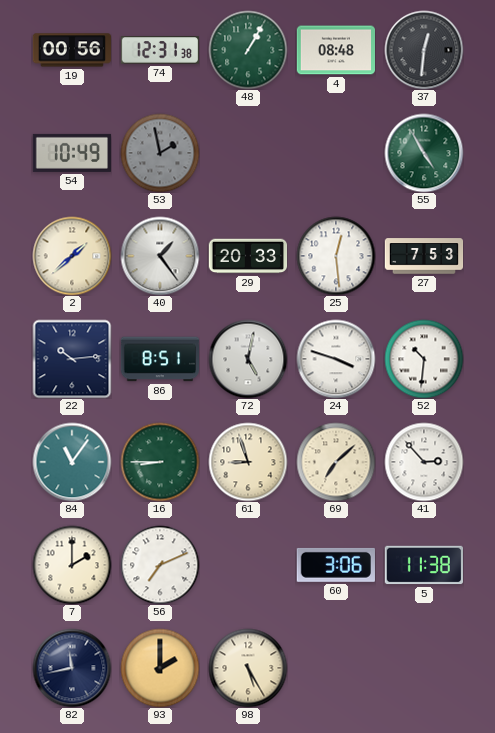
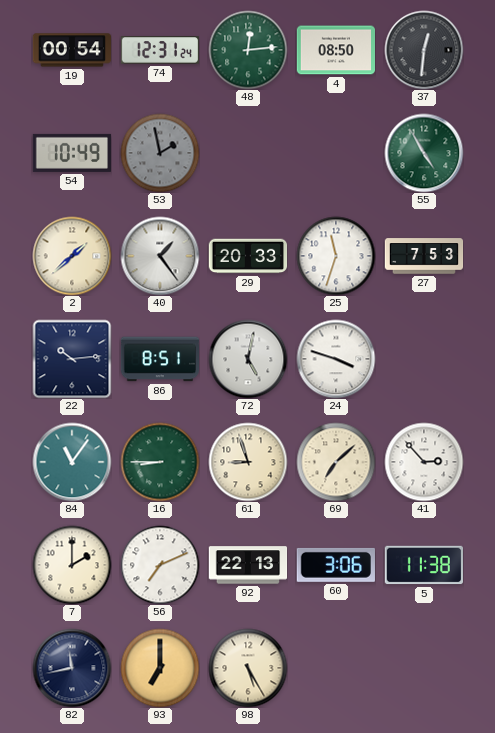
19: 00:56 -> 00:54
74: 12:31:38 -> 12:31:24
48: 1:05 -> 12:14
4: 08:48 -> 08:50
25: 12:29 -> 11:33
52: 10:31 -> none
92: none -> 22:13
93: 2:00 -> 7:00
